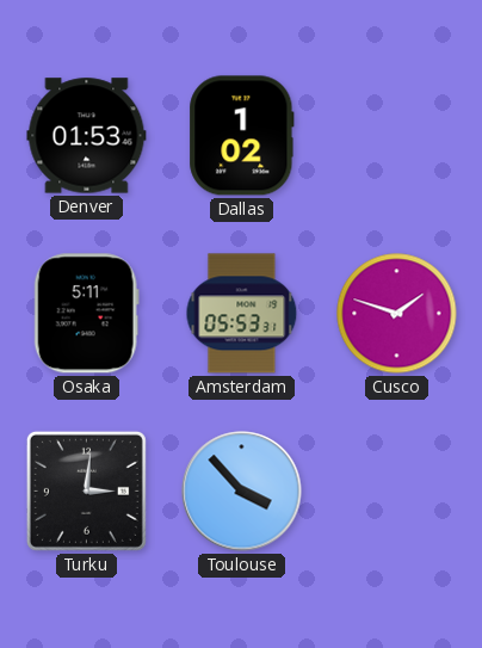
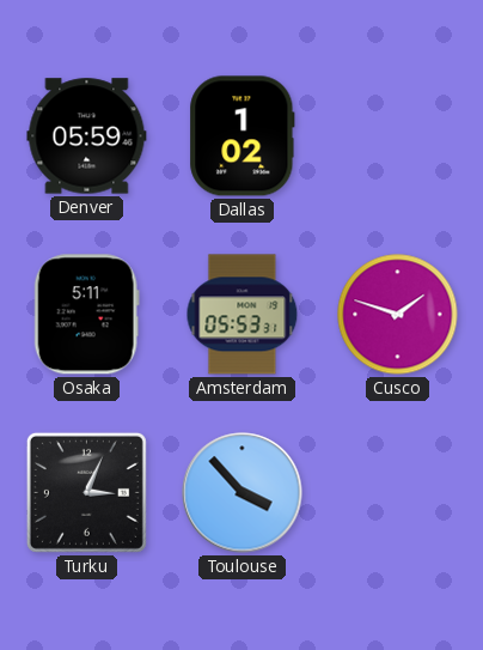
Denver: 01:53 -> 05:59
Turku: 3:01 -> 3:04
